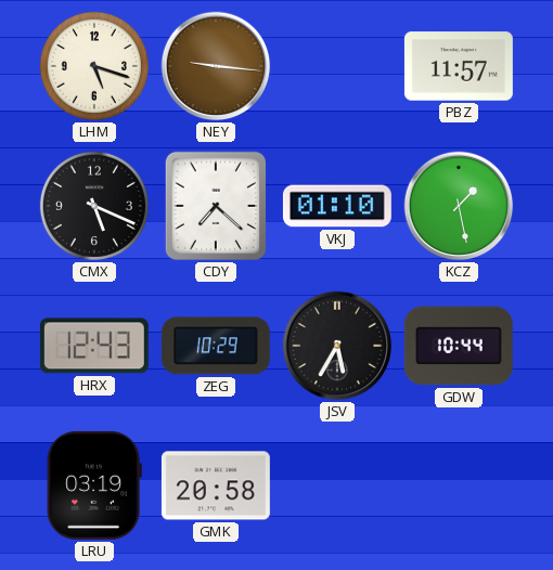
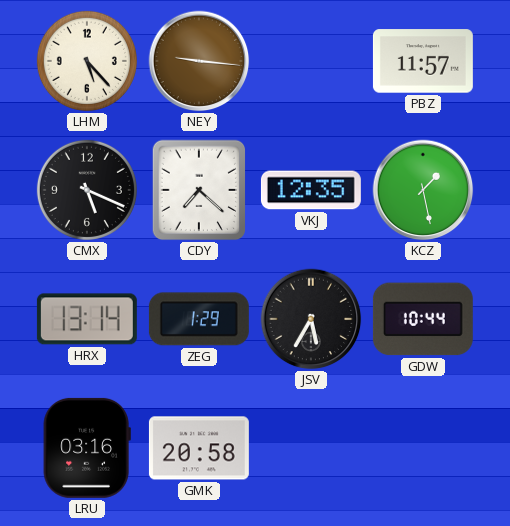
LHM: 5:18 -> 5:23
VKJ: 01:10 -> 12:35
HRX: 12:43 -> 13:14
ZEG: 10:29 -> 1:29
LRU: 03:19 -> 03:16
